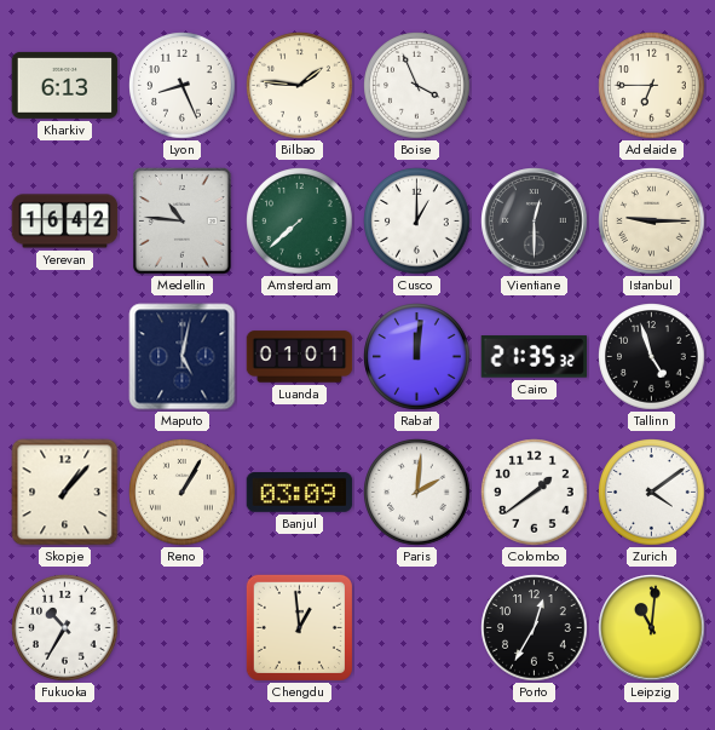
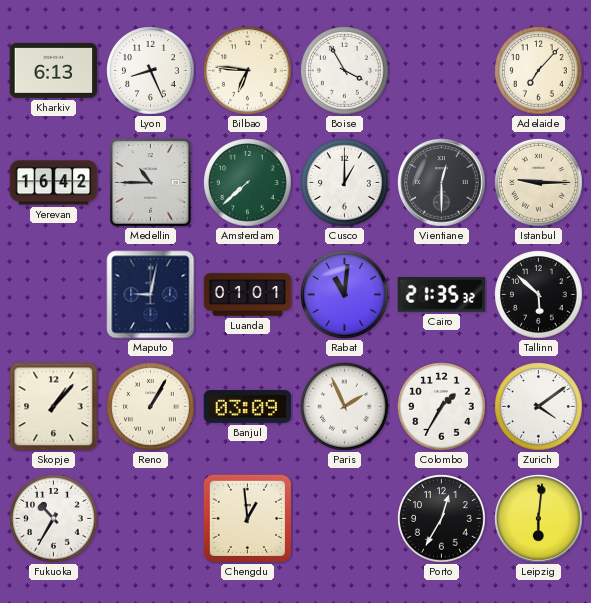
Bilbao: 1:46 -> 6:46
Boise: 3:56 -> 3:55
Adelaide: 6:45 -> 7:07
Medellin: 10:46 -> 10:45
Maputo: 5:02 -> 9:02
Rabat: 12:01 -> 11:01
Tallinn: 4:57 -> 5:52
Paris: 2:01 -> 1:56
Colombo: 1:39 -> 1:35
Leipzig: 11:01 -> 6:01
